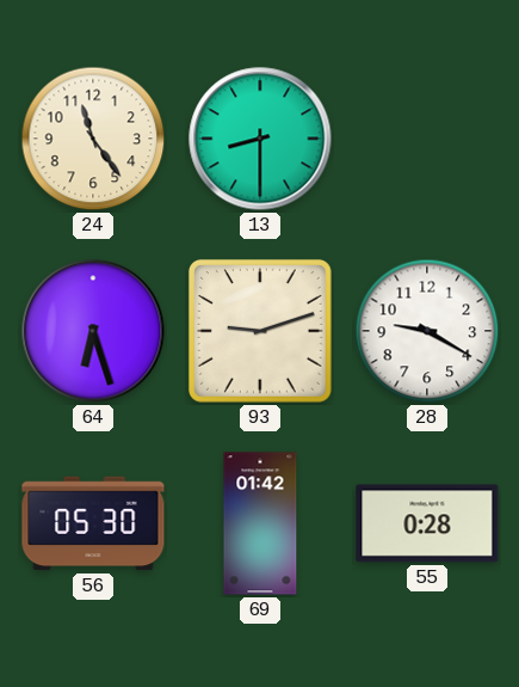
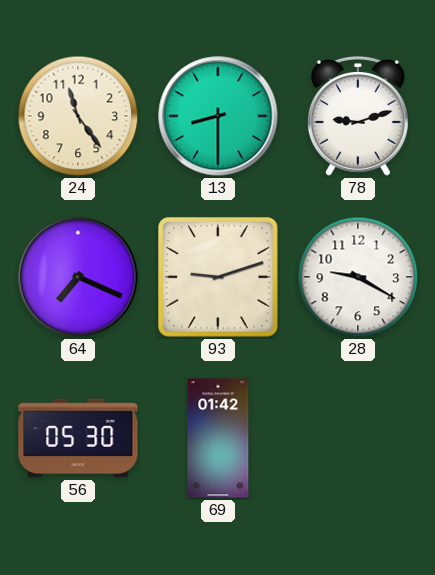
78: none -> 9:12
64: 6:27 -> 7:19
55: 0:28 -> none
